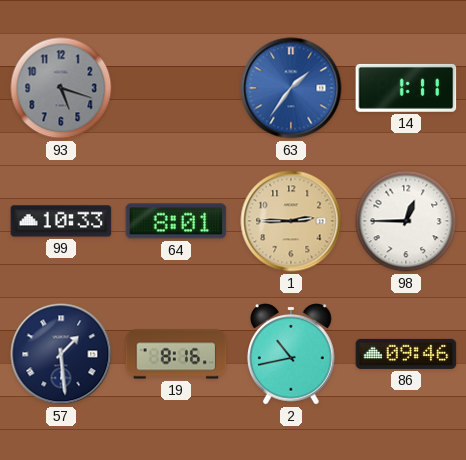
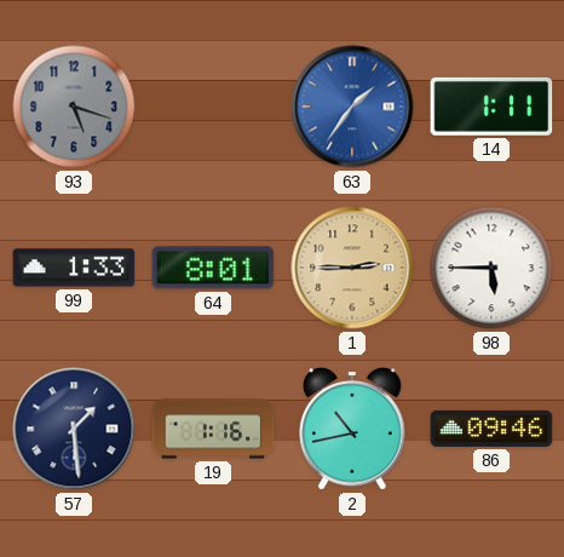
99: 10:33 -> 1:33
98: 12:45 -> 5:45
19: 8:16 -> 1:16
